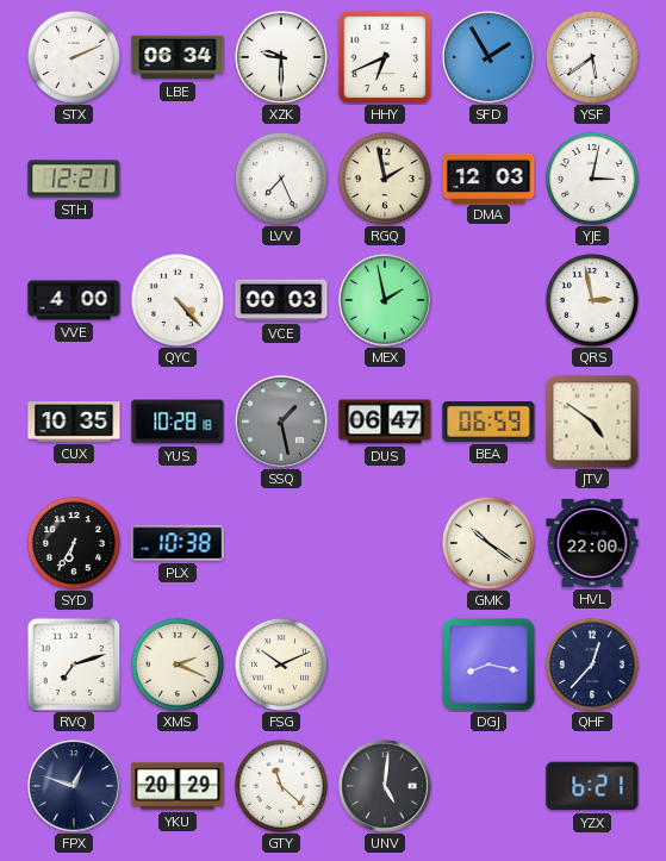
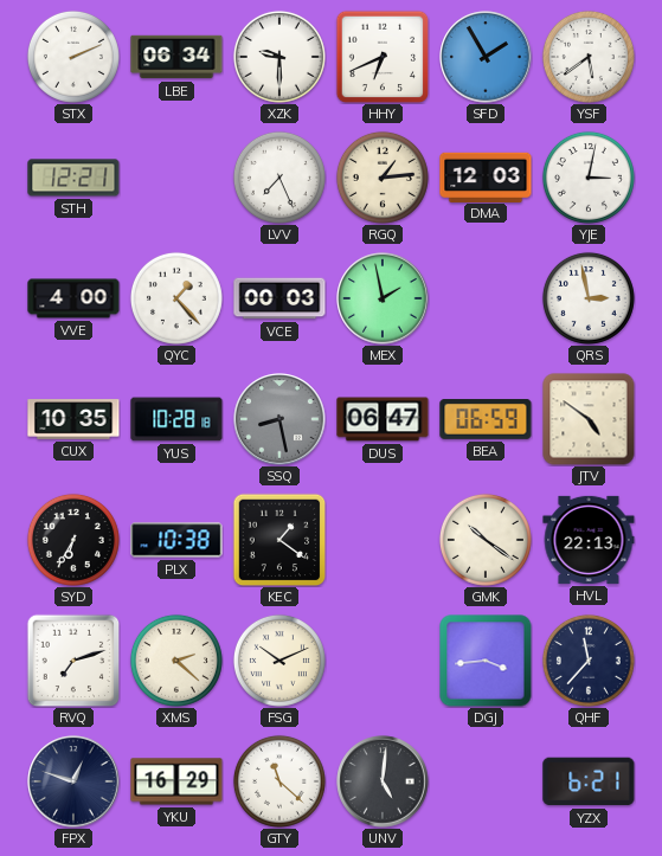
RGQ: 1:58 -> 1:14
QYC: 4:23 -> 1:23
SSQ: 1:28 -> 8:28
KEC: none -> 1:21
HVL: 22:00 -> 22:13
XMS: 2:19 -> 2:22
DGJ: 8:17 -> 3:44
QHF: 12:37 -> 11:37
YKU: 20:29 -> 16:29
